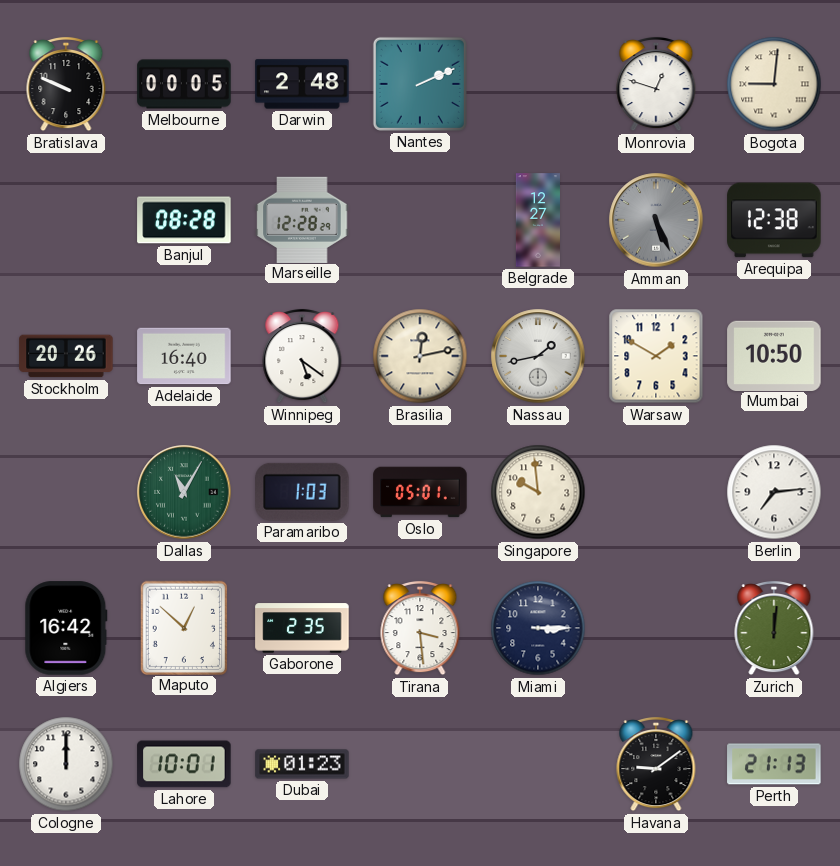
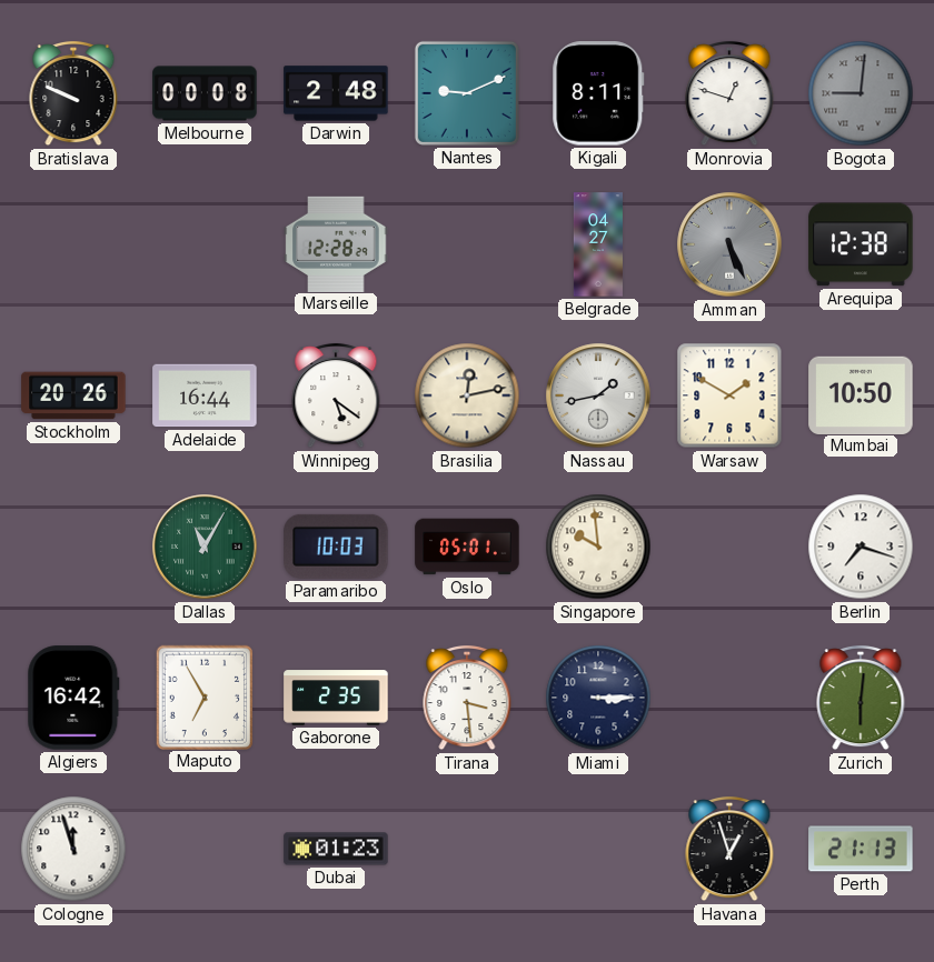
Melbourne: 00:05 -> 00:08
Nantes: 2:11 -> 9:11
Kigali: none -> 8:11
Bogota dial: cream -> grey
Banjul: 08:28 -> none
Belgrade: 12:27 -> 04:27
Adelaide: 16:40 -> 16:44
Paramaribo: 1:03 -> 10:03
Berlin: 7:14 -> 7:18
Maputo: 12:52 -> 6:55
Zurich: 12:01 -> 6:01
Cologne: 12:00 -> 11:57
Lahore: 10:01 -> none
Havana: 9:09 -> 12:57
